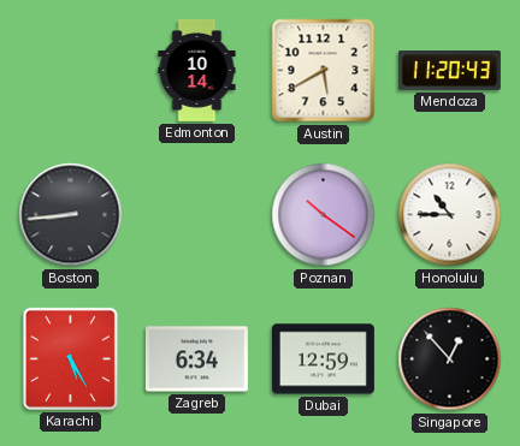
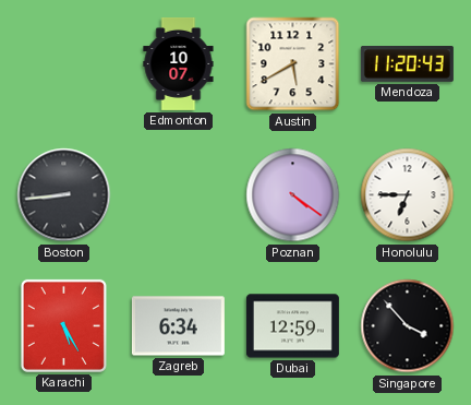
Edmonton: 10:14 -> 10:07
Poznan: 10:21 -> 4:21
Honolulu: 10:45 -> 6:45
Singapore: 12:53 -> 3:53
